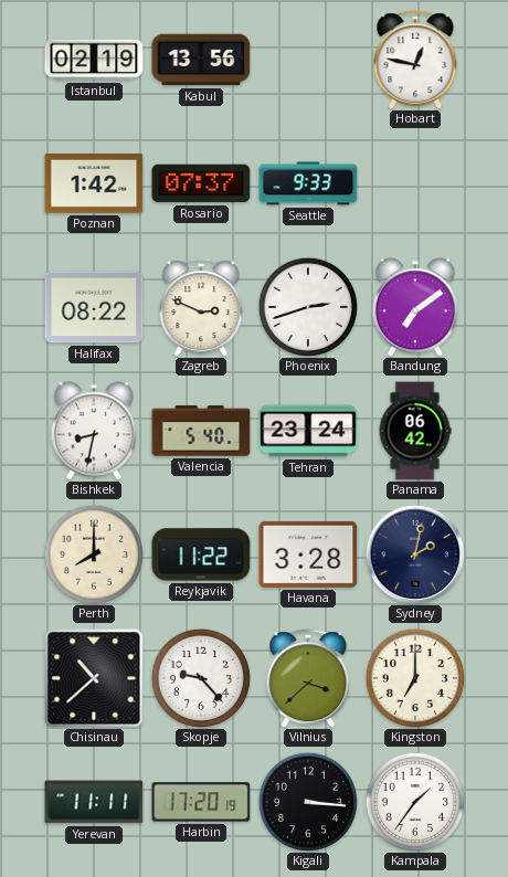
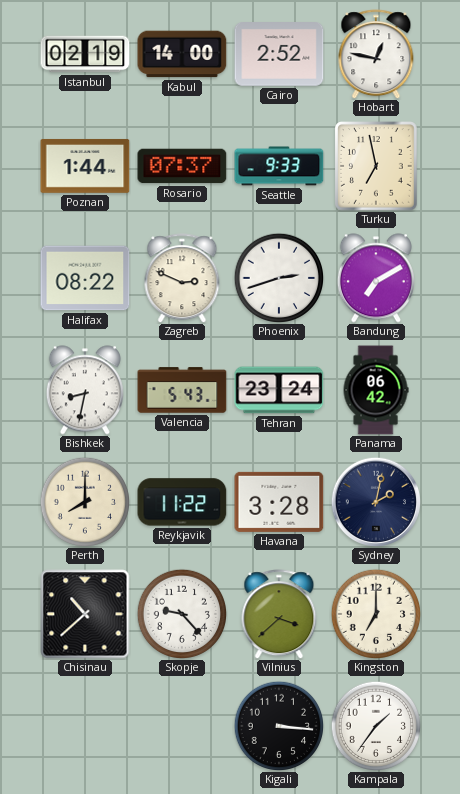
Kabul: 13:56 -> 14:00
Cairo: none -> 2:52
Poznan: 1:42 -> 1:44
Turku: none -> 6:58
Bandung: 7:09 -> 7:10
Valencia: 5:40 -> 5:43
Yerevan: 11:11 -> none
Harbin: 17:20 -> none
